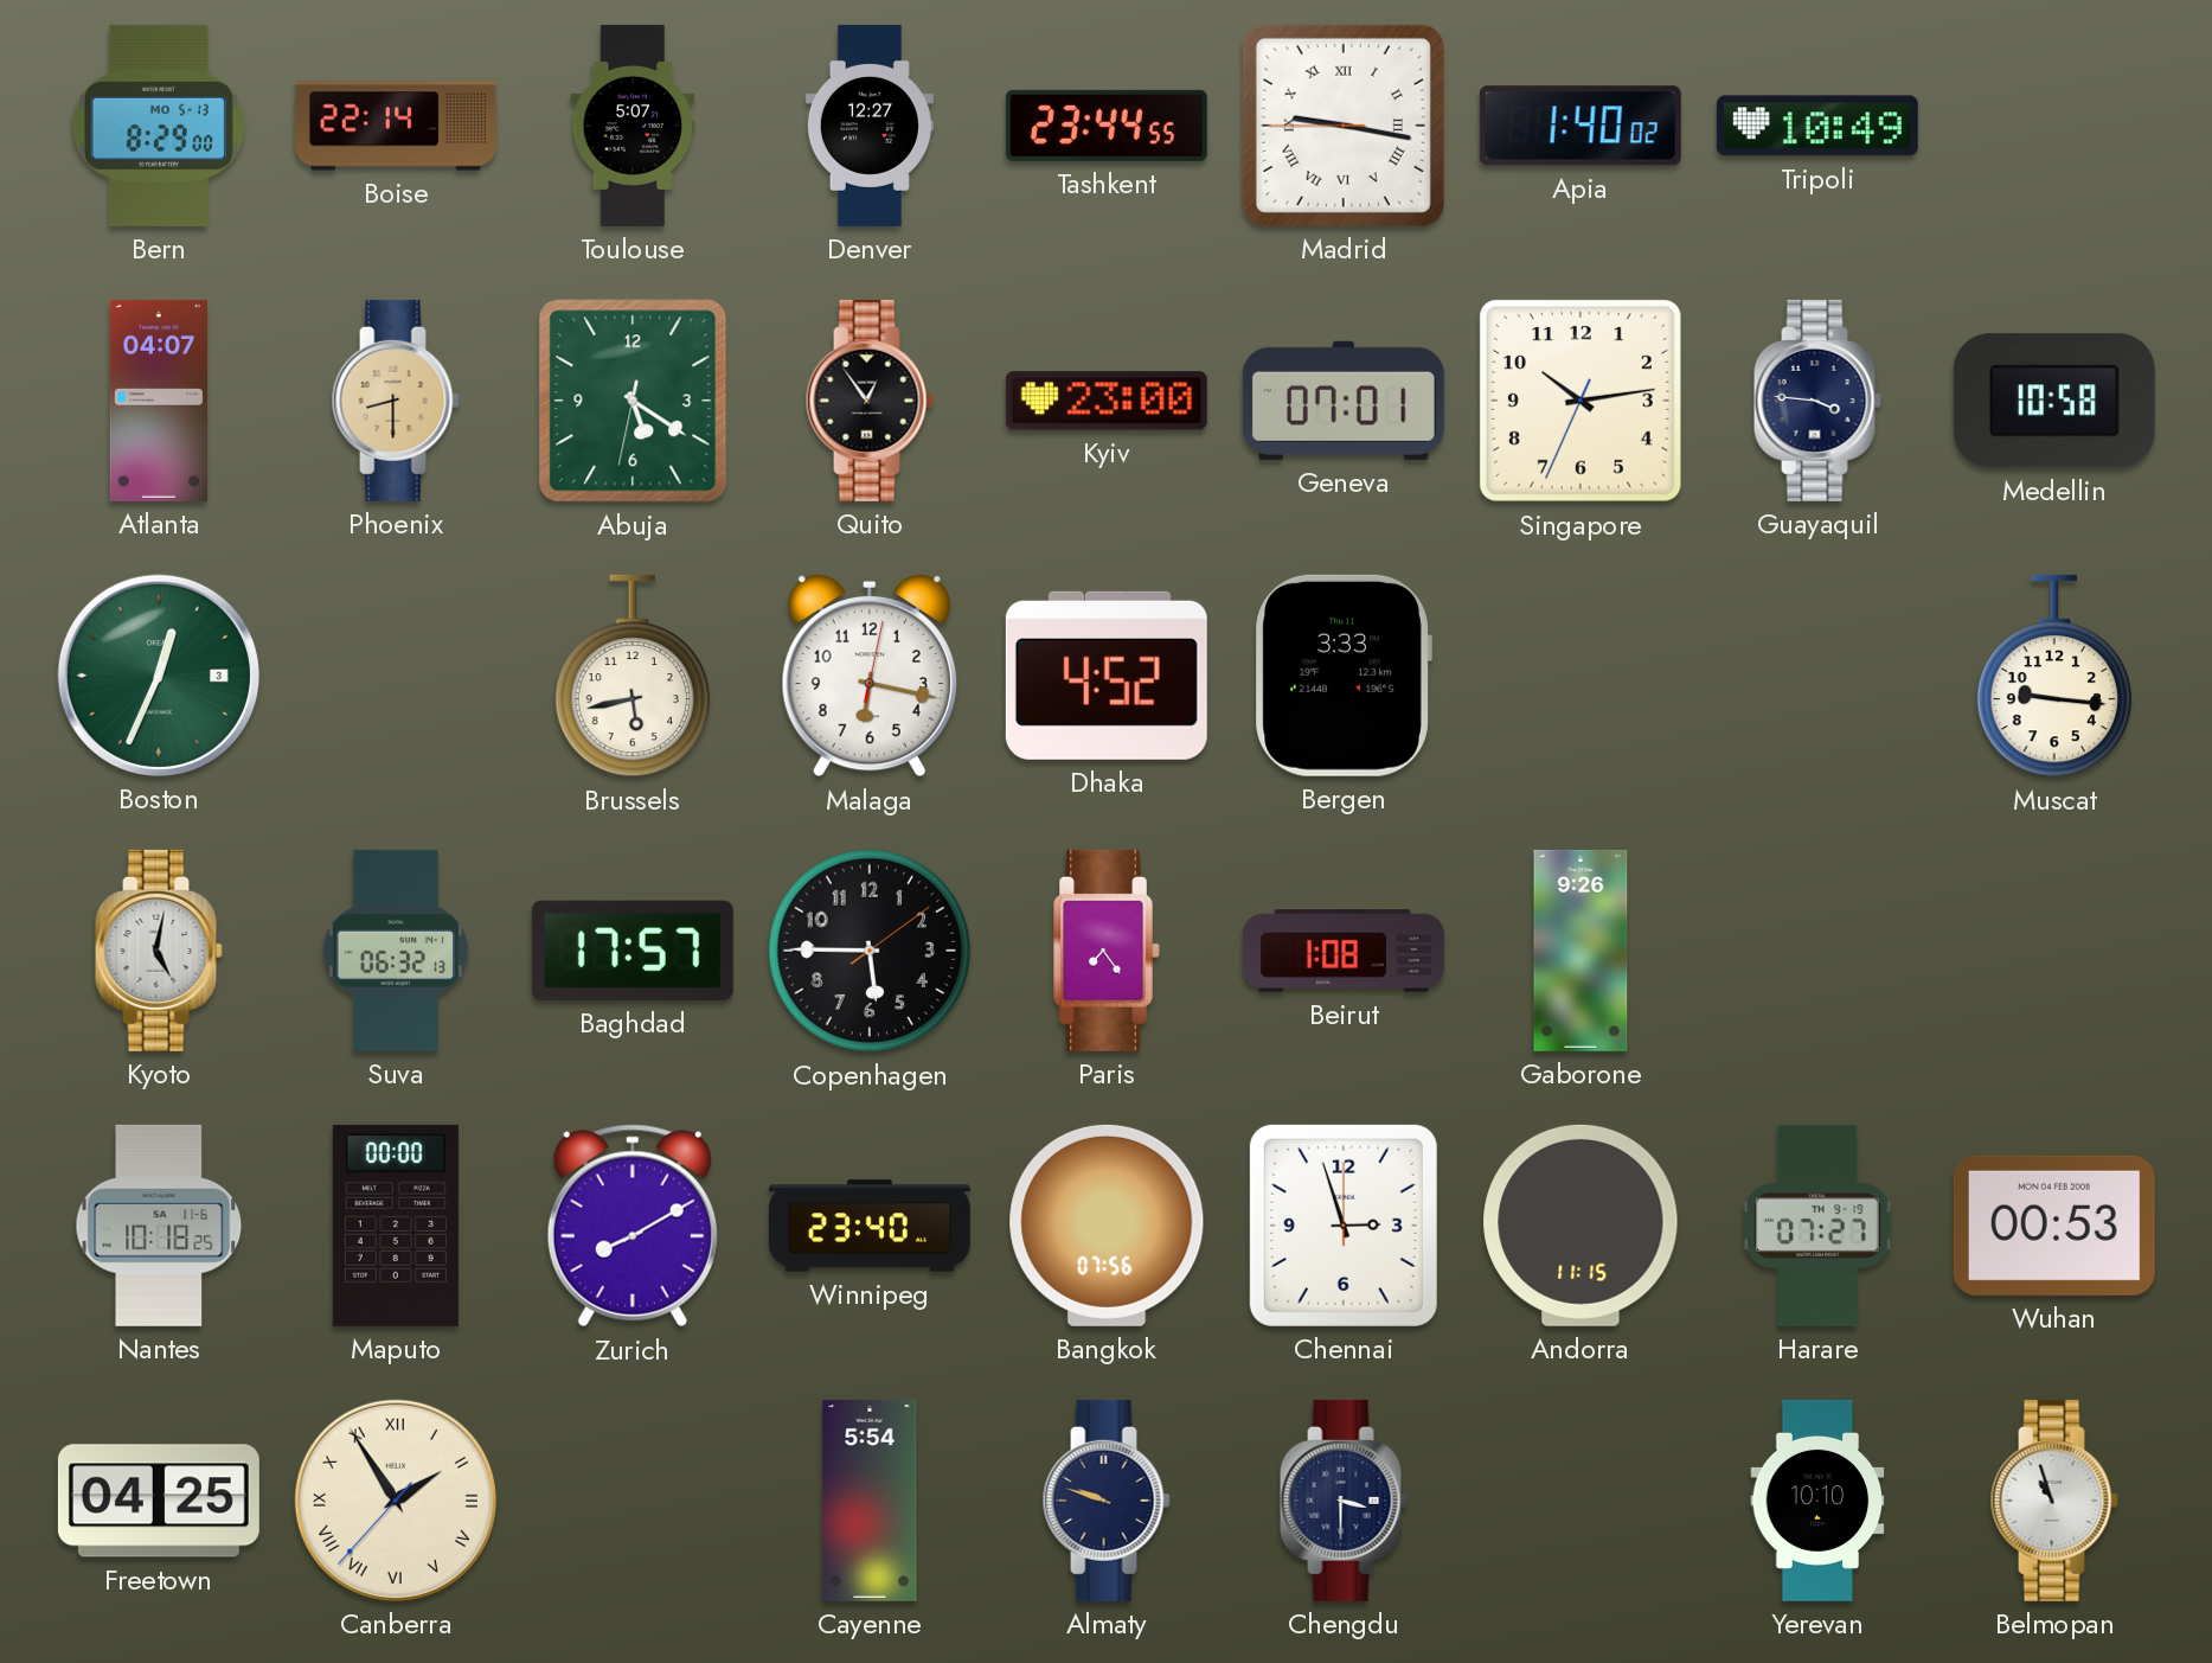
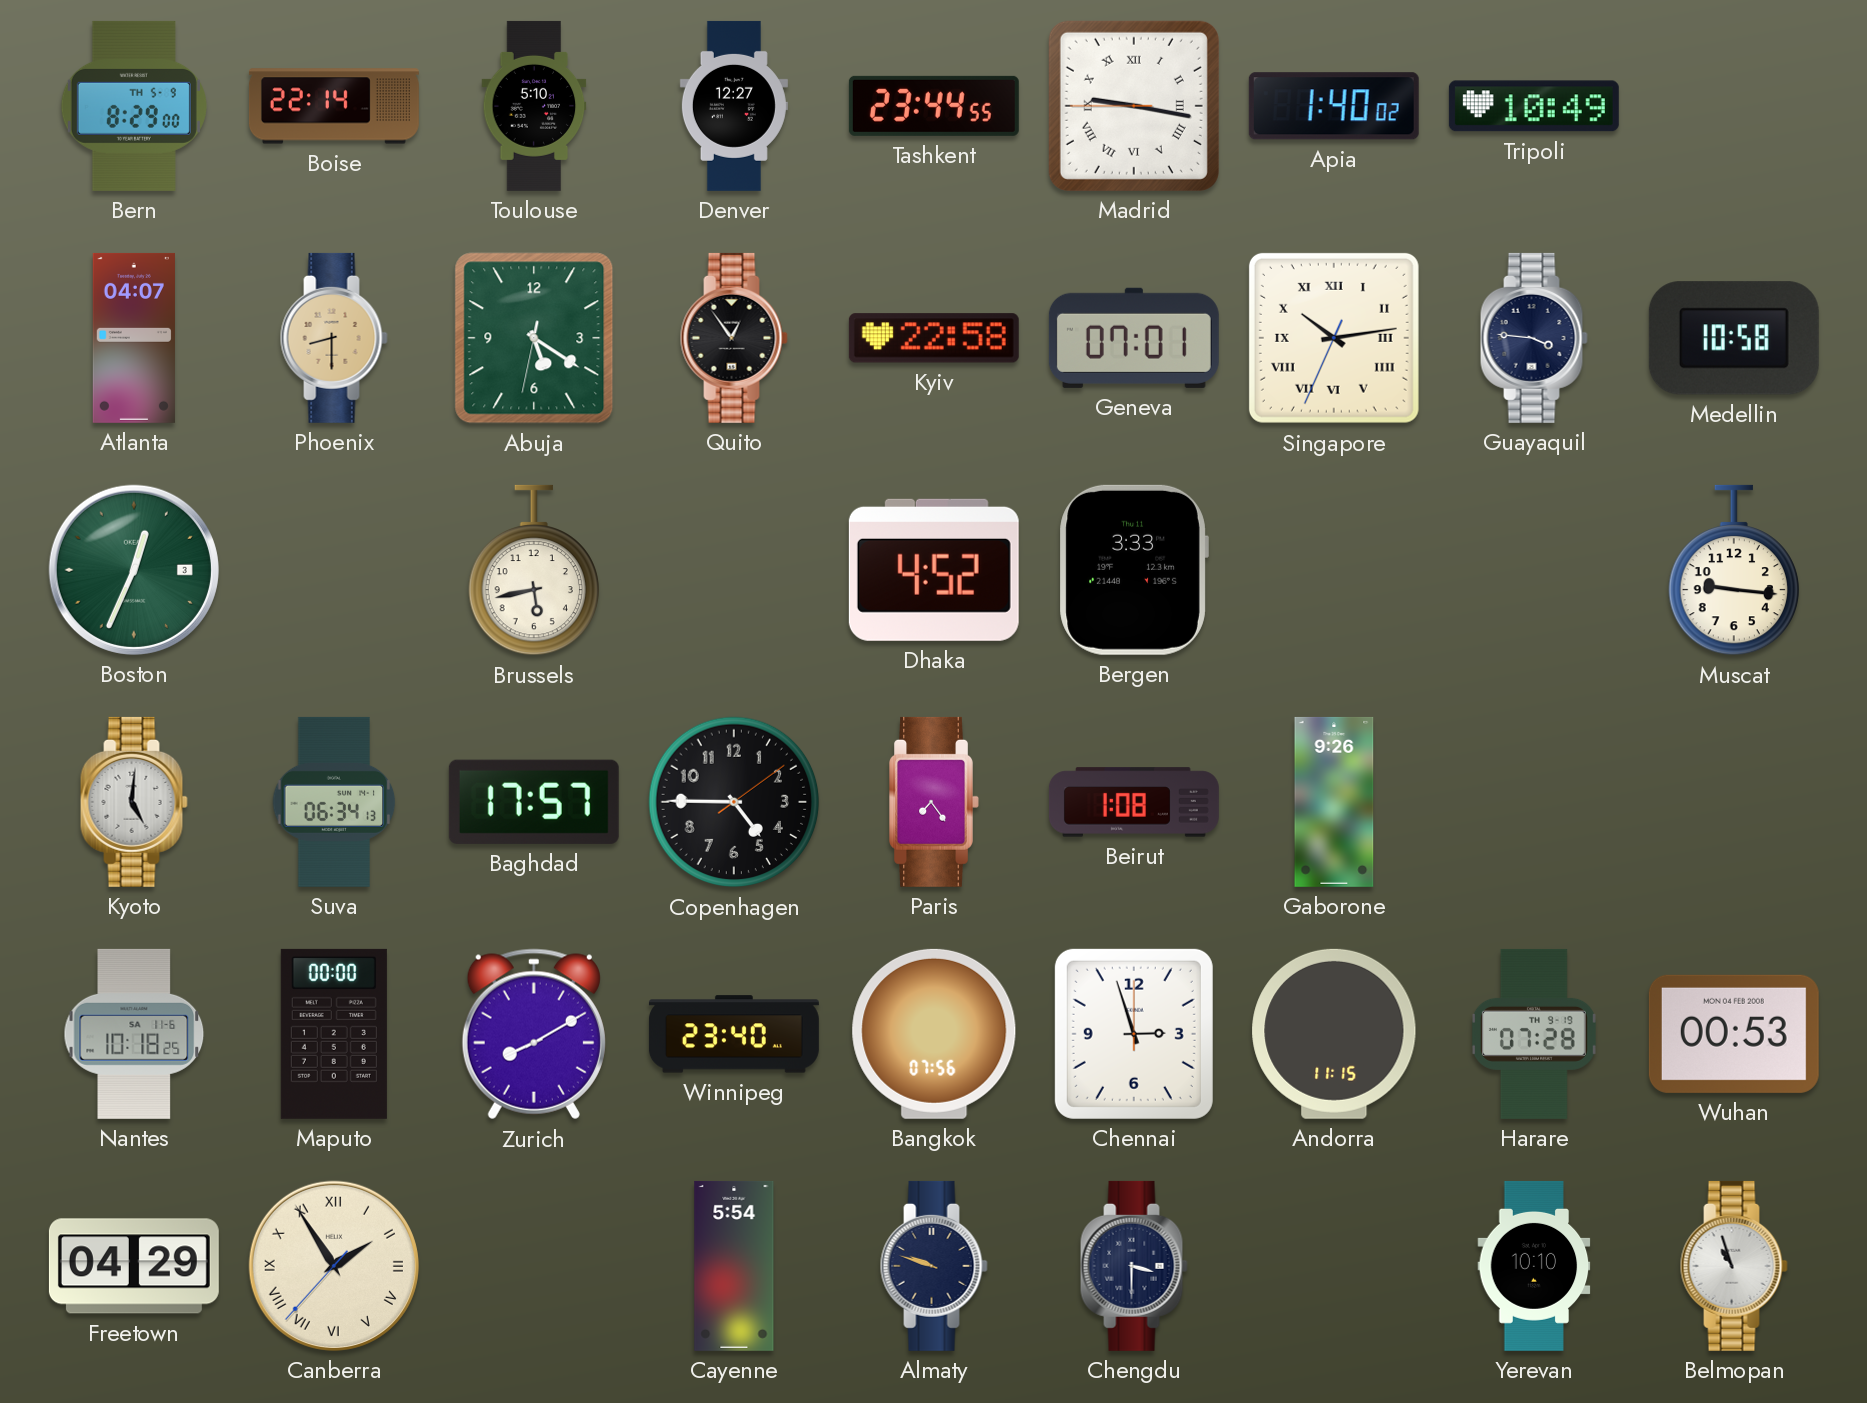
Bern date: MO 5-13 -> TH 5-9
Toulouse: 5:07 -> 5:10
Kyiv: 23:00 -> 22:58
Singapore numerals: Arabic -> Roman
Malaga: 6:17 -> none
Kyoto: 5:02 -> 5:01
Suva: 06:32 -> 06:34
Copenhagen: 5:45 -> 4:45
Harare: 07:27 -> 07:28
Freetown: 04:25 -> 04:29
